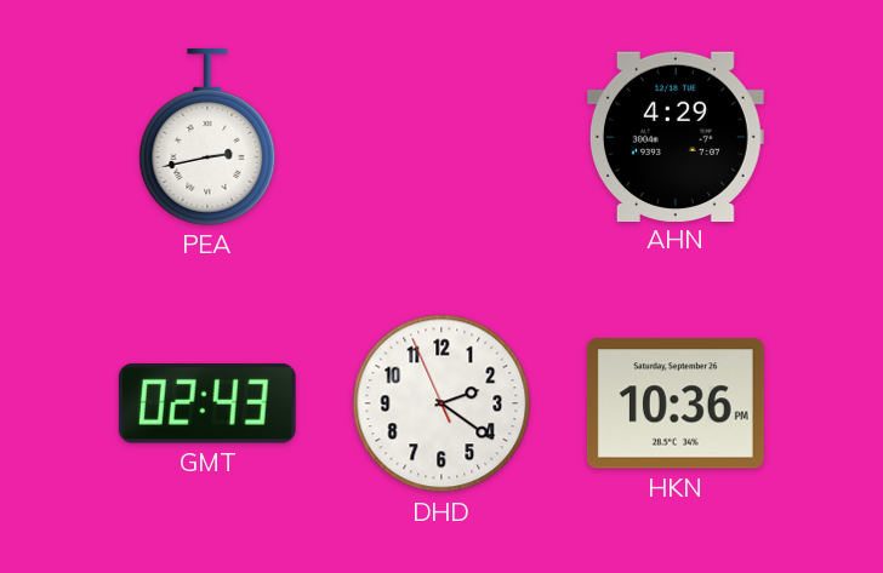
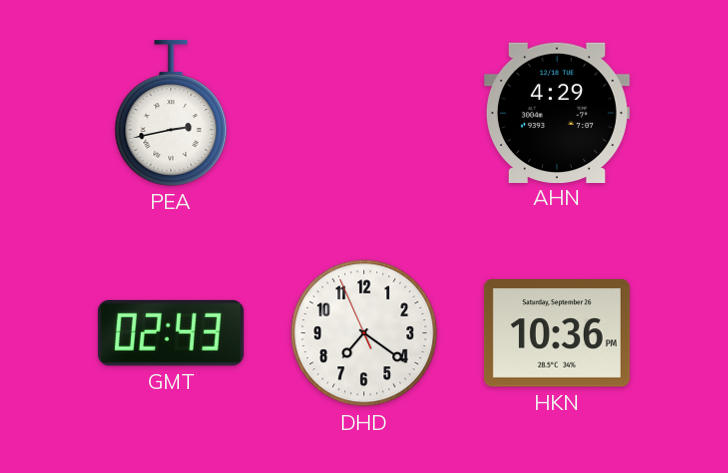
DHD: 2:20 -> 7:20
